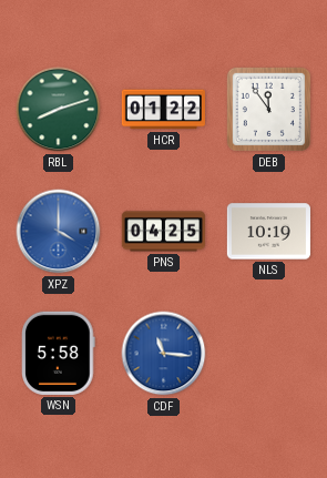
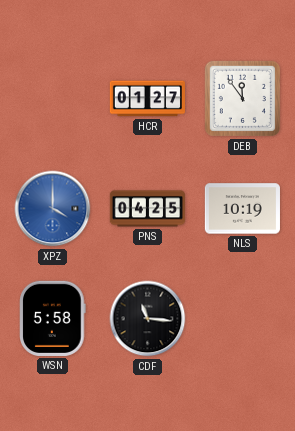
RBL: 8:12 -> none
HCR: 01:22 -> 01:27
CDF dial: blue -> black
